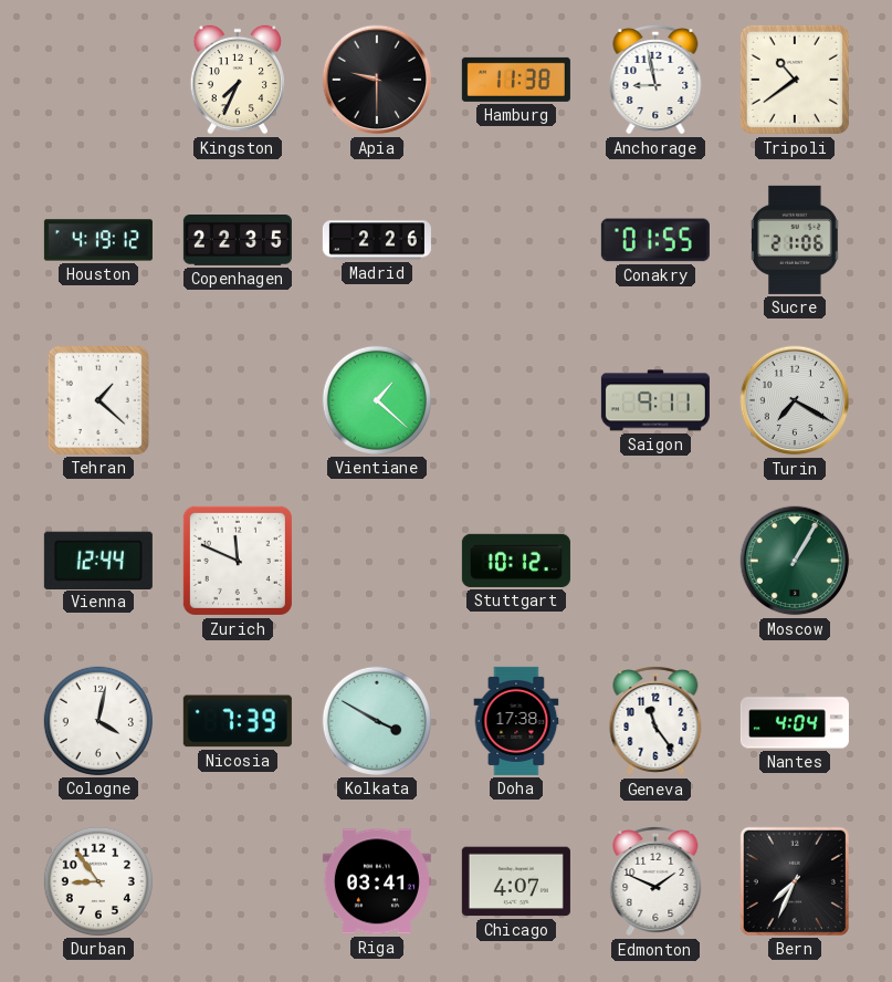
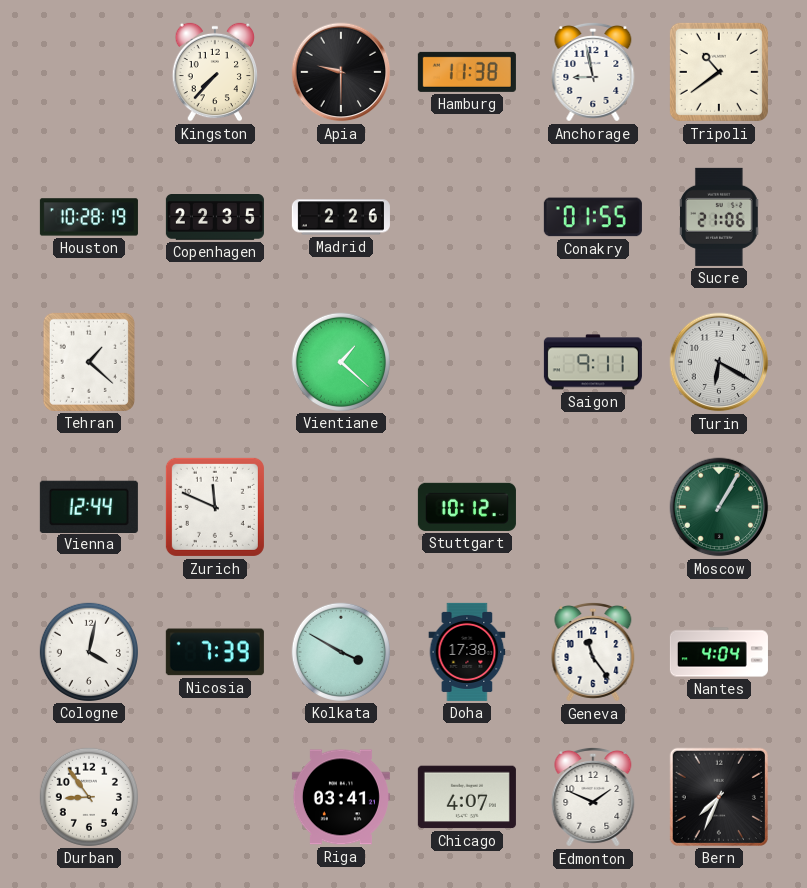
Kingston: 7:34 -> 7:37
Houston: 4:19 -> 10:28
Turin: 7:20 -> 6:20
